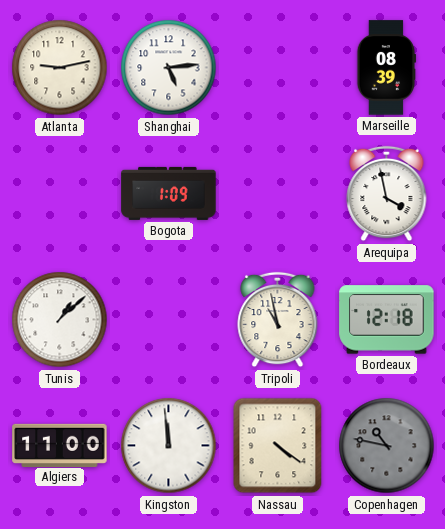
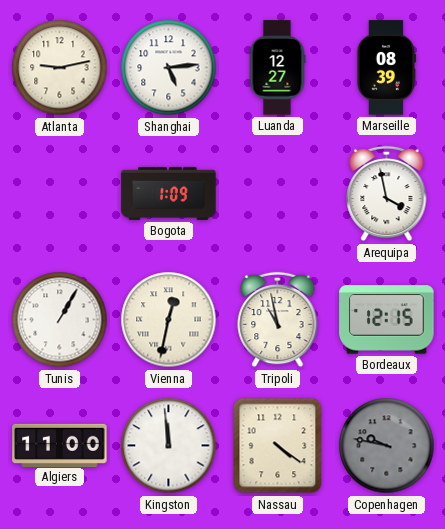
Luanda: none -> 12:27
Tunis: 1:08 -> 1:05
Vienna: none -> 12:32
Bordeaux: 12:18 -> 12:15
Copenhagen: 10:47 -> 9:47
